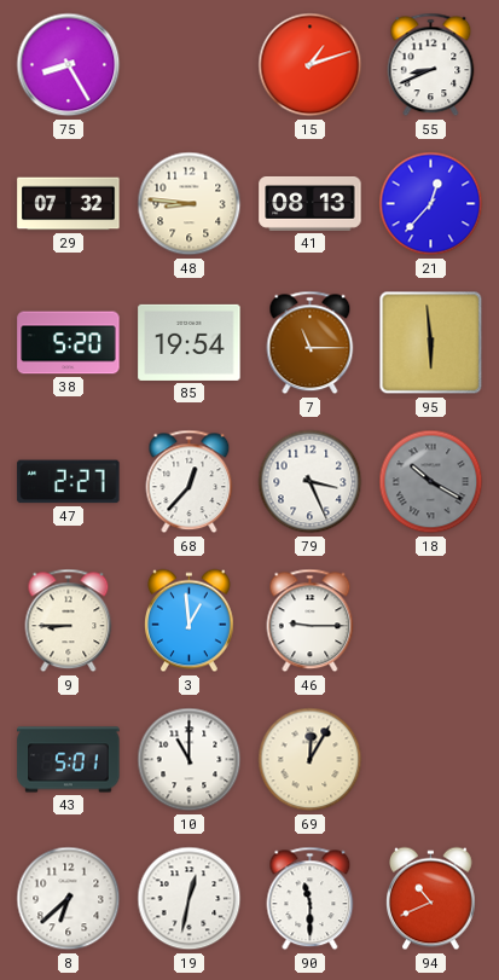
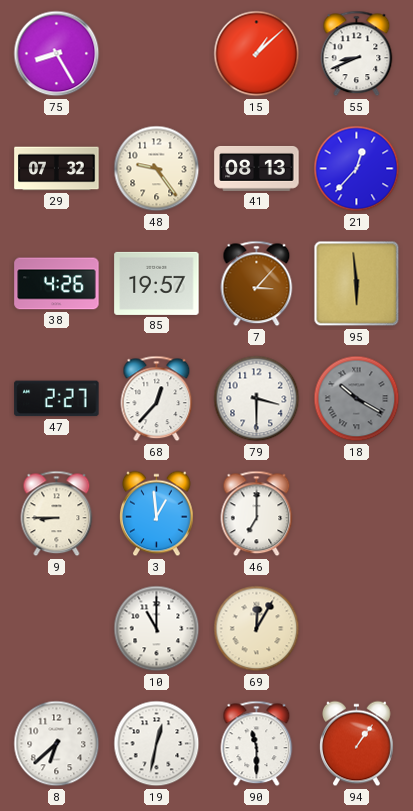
15: 1:12 -> 1:08
48: 8:46 -> 9:24
38: 5:20 -> 4:26
85: 19:54 -> 19:57
7: 11:15 -> 3:07
79: 3:26 -> 3:30
46: 9:15 -> 7:00
43: 5:01 -> none
94: 10:41 -> 1:06
